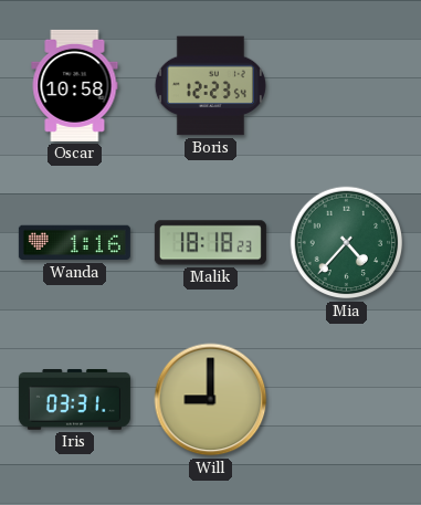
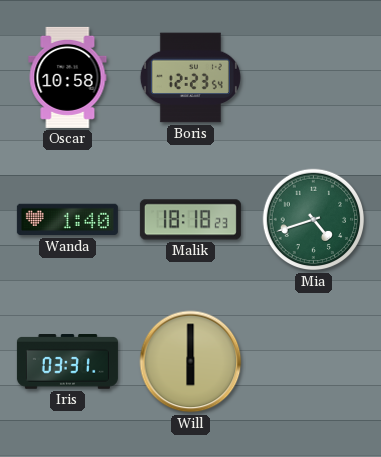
Wanda: 1:16 -> 1:40
Mia: 4:37 -> 4:42
Will: 9:00 -> 6:00
